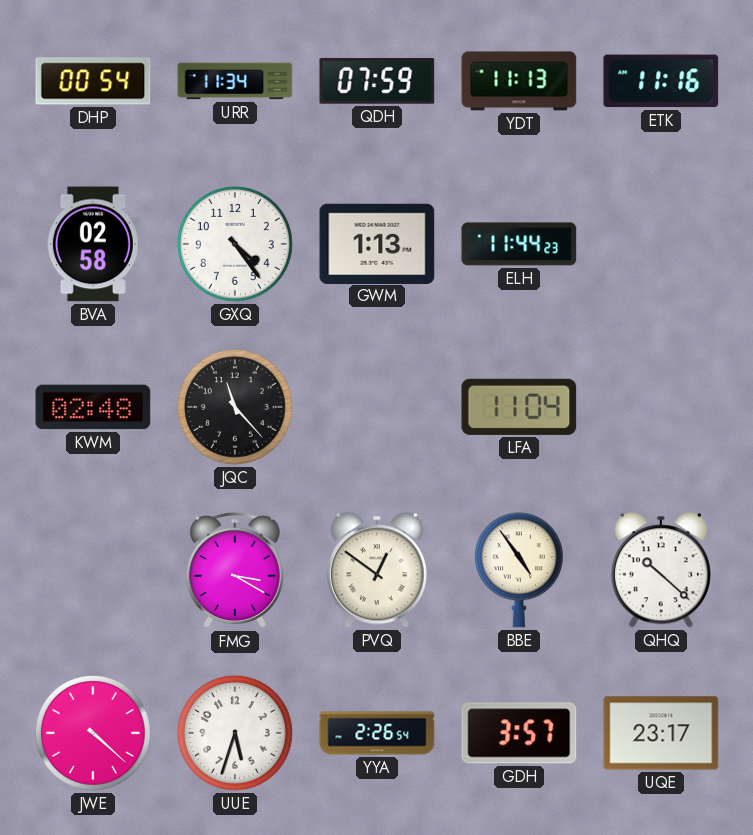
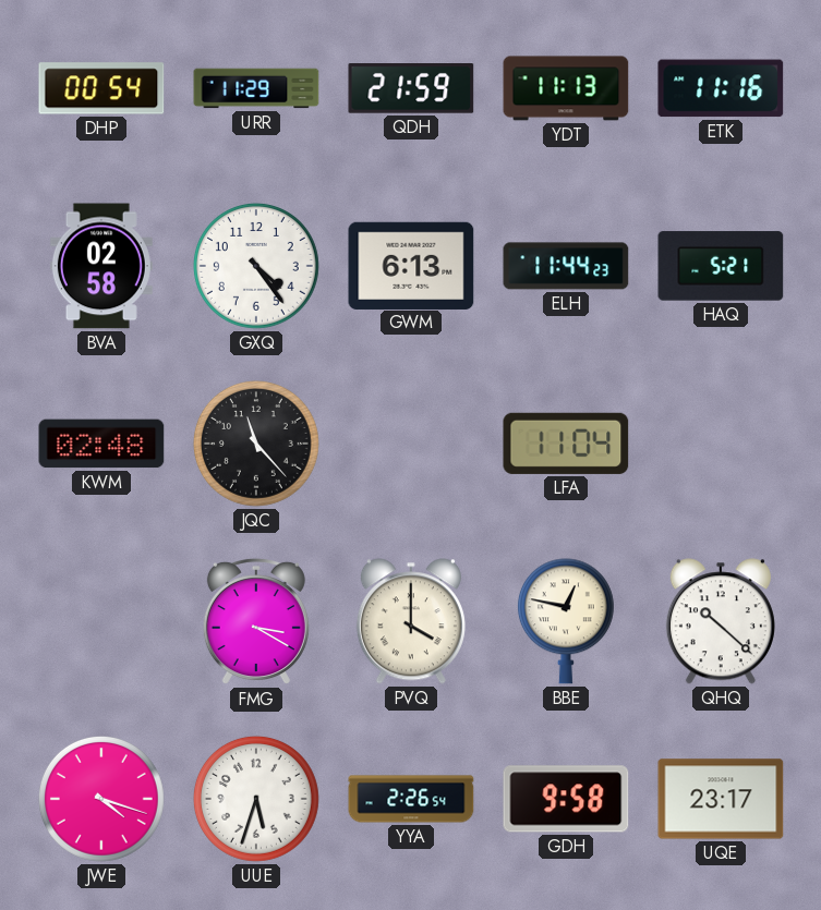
URR: 11:34 -> 11:29
QDH: 07:59 -> 21:59
GWM: 1:13 -> 6:13
HAQ: none -> 5:21
PVQ: 12:51 -> 4:00
BBE: 4:54 -> 12:47
JWE: 4:22 -> 4:18
GDH: 3:57 -> 9:58
